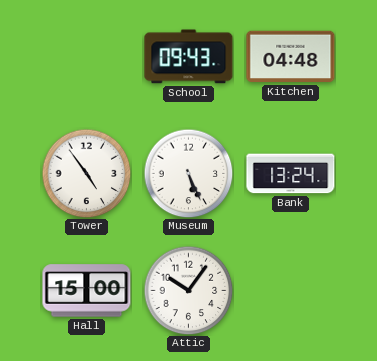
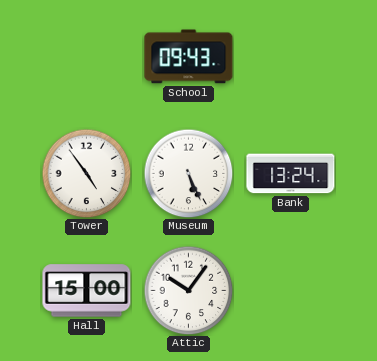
Kitchen: 04:48 -> none
